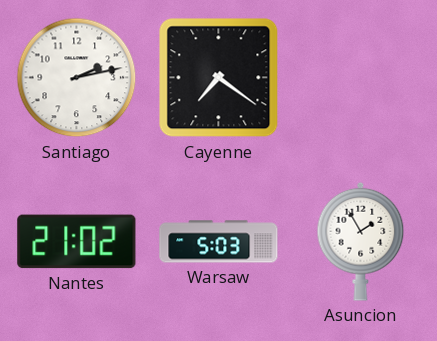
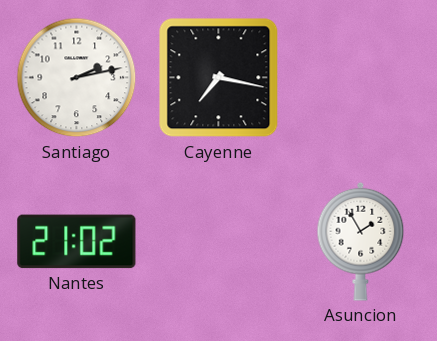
Cayenne: 7:21 -> 7:17
Warsaw: 5:03 -> none
